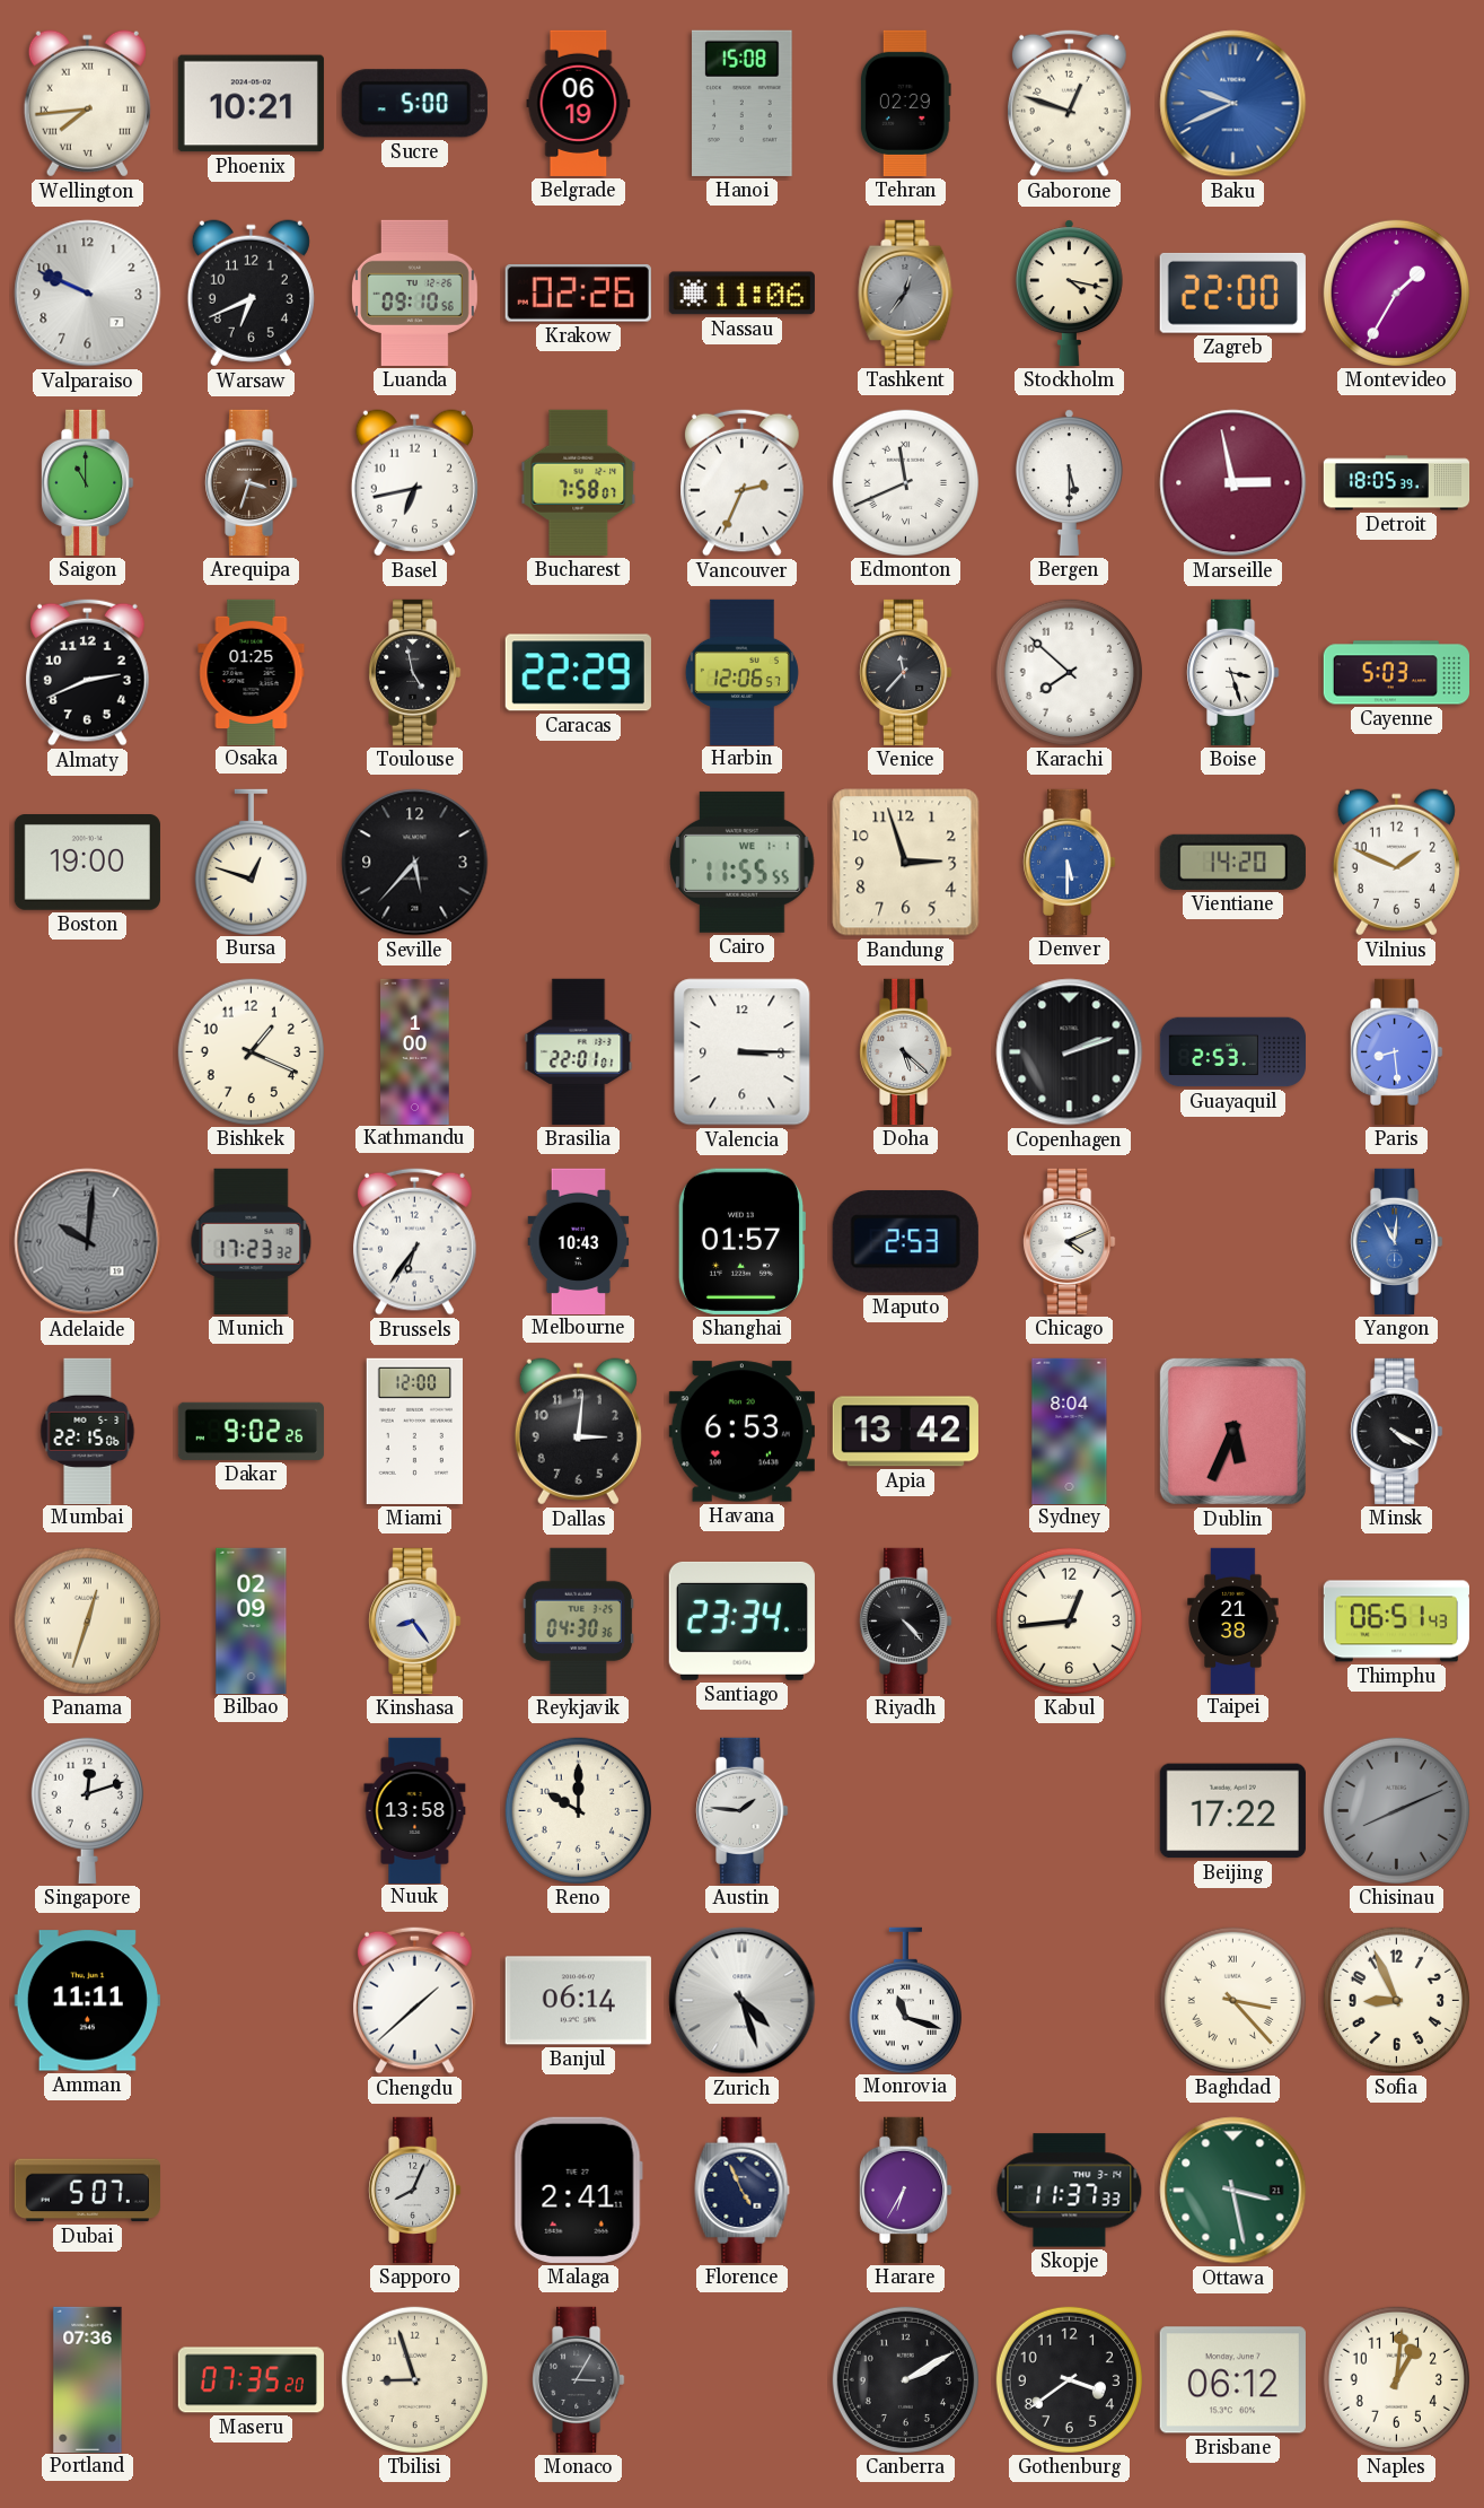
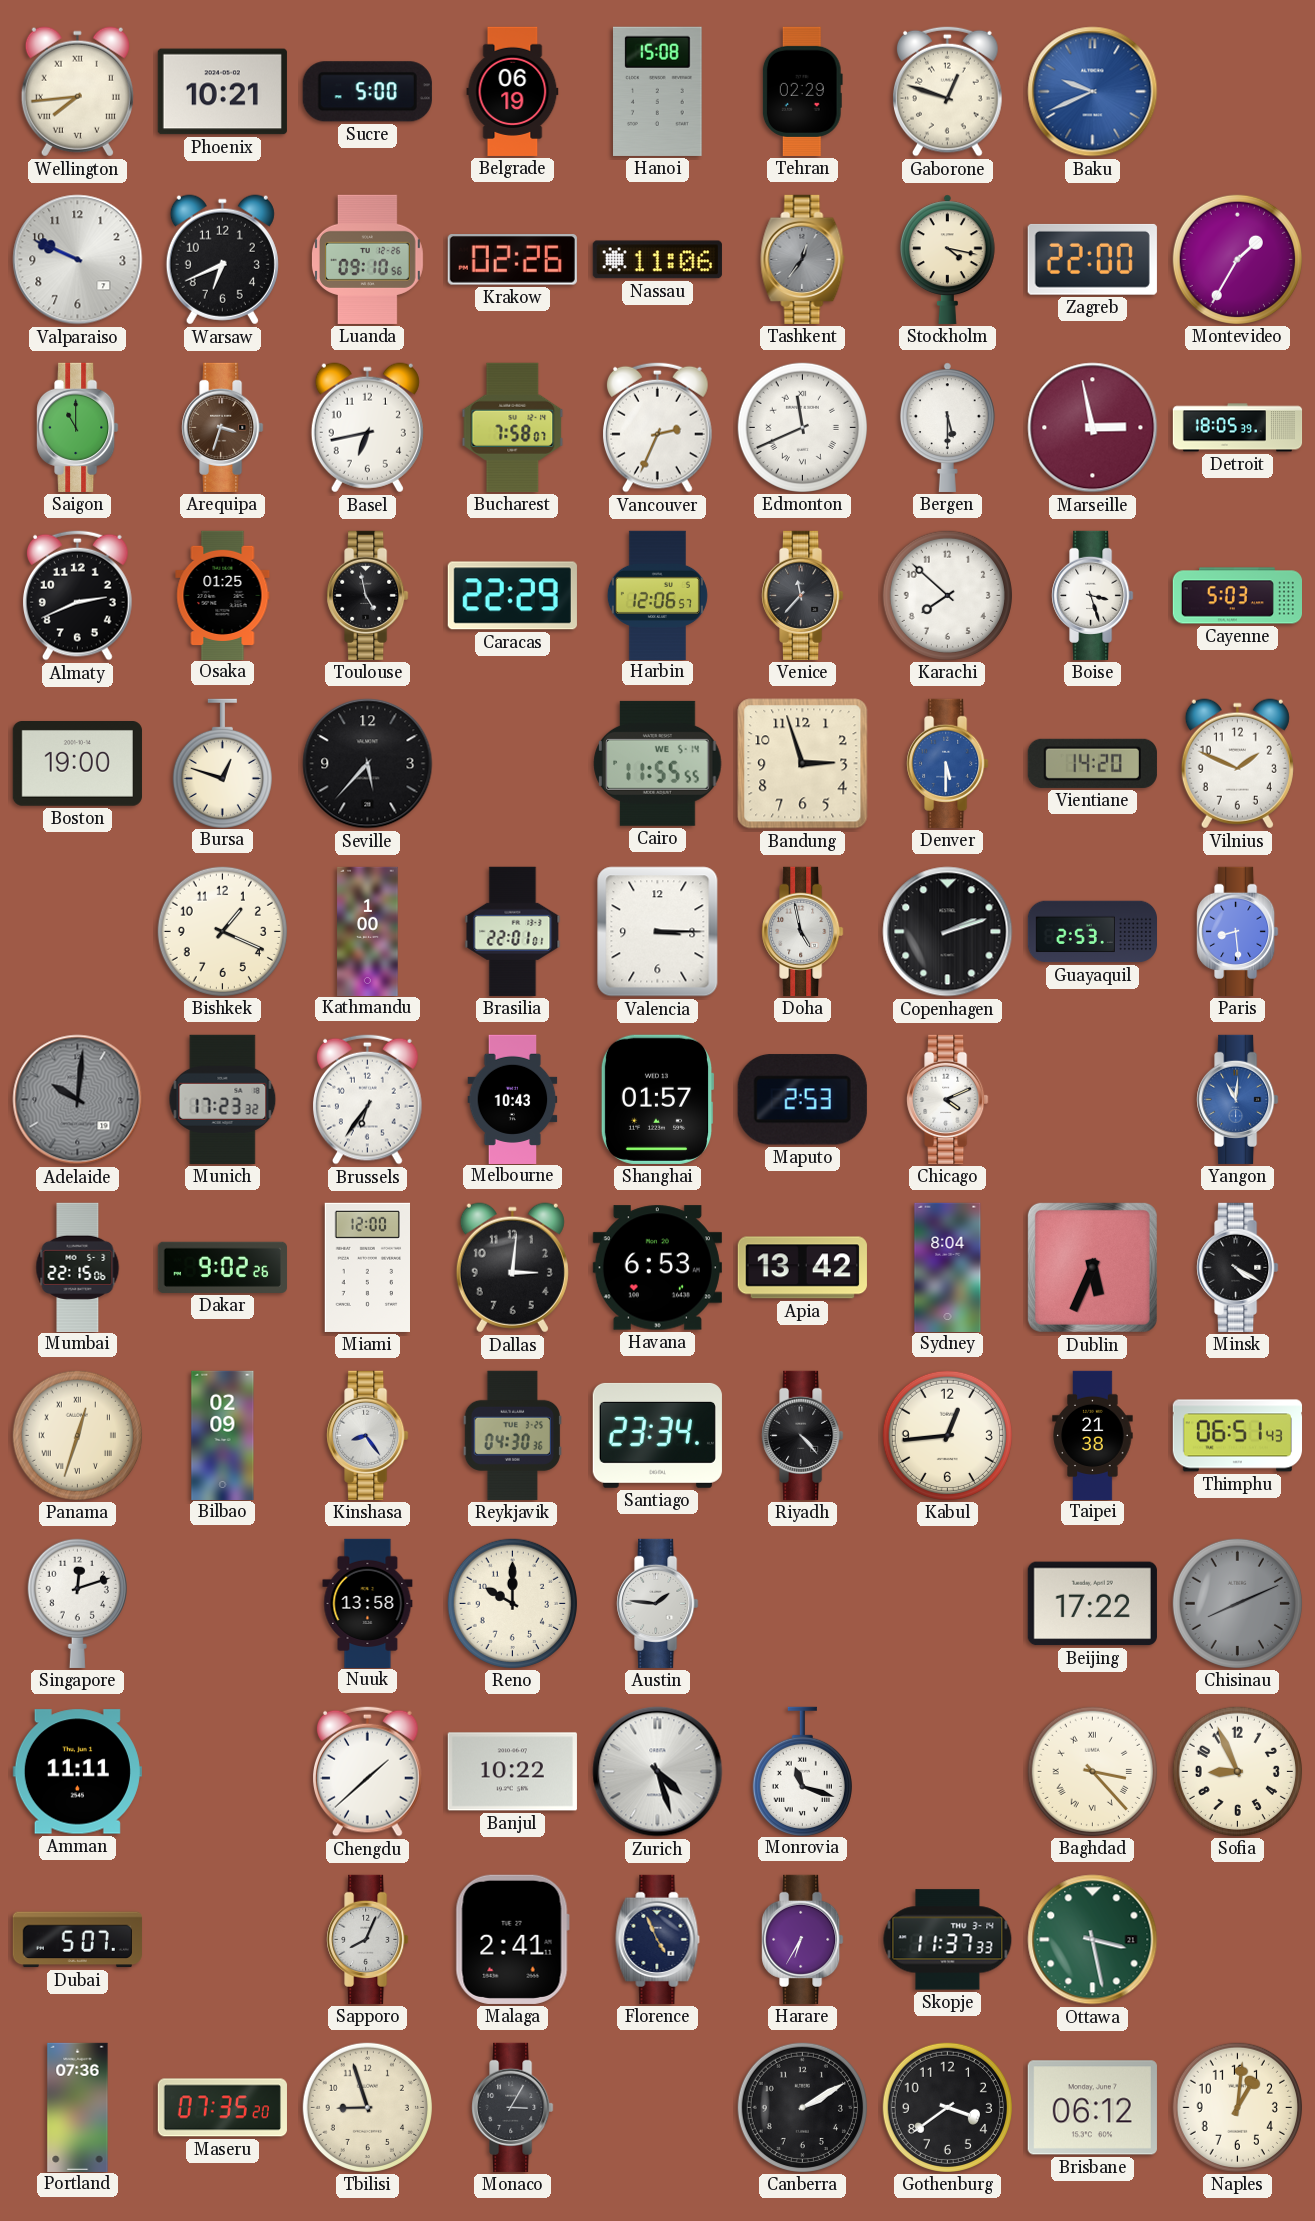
Cairo date: WE 1-1 -> WE 5-14
Doha: 5:22 -> 4:58
Banjul: 06:14 -> 10:22
